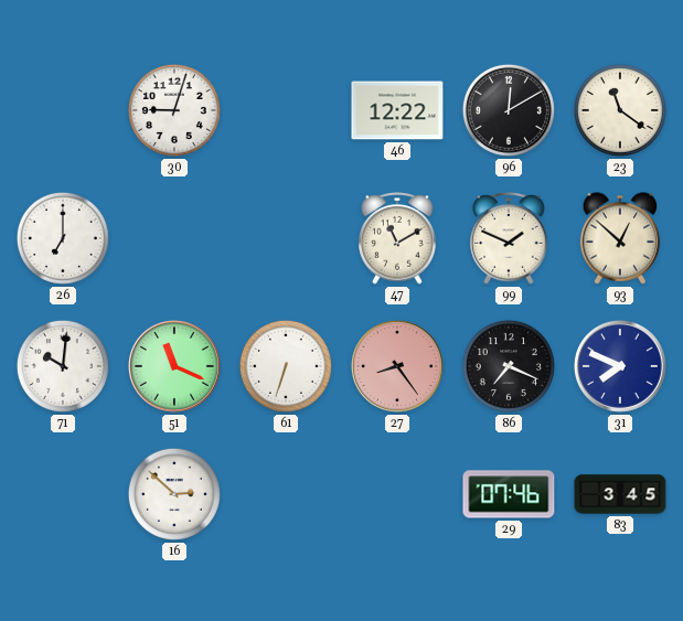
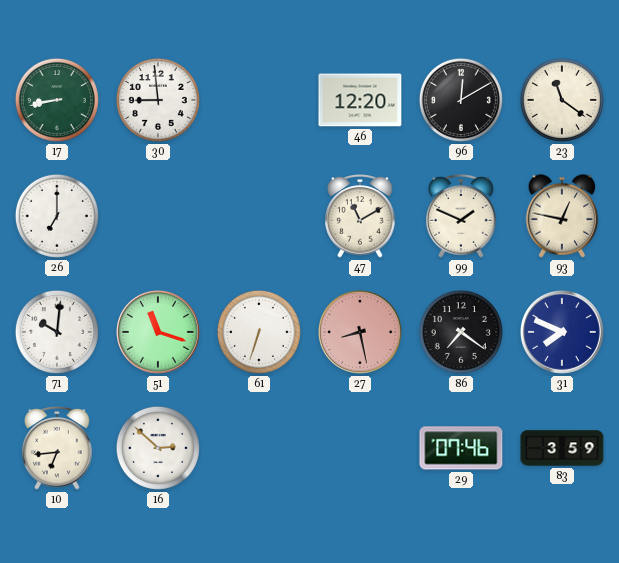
17: none -> 8:43
30: 9:03 -> 8:59
46: 12:22 -> 12:20
93: 12:52 -> 12:47
51: 11:19 -> 11:18
27: 8:24 -> 8:28
86: 7:19 -> 7:21
10: none -> 6:44
83: 3:45 -> 3:59
